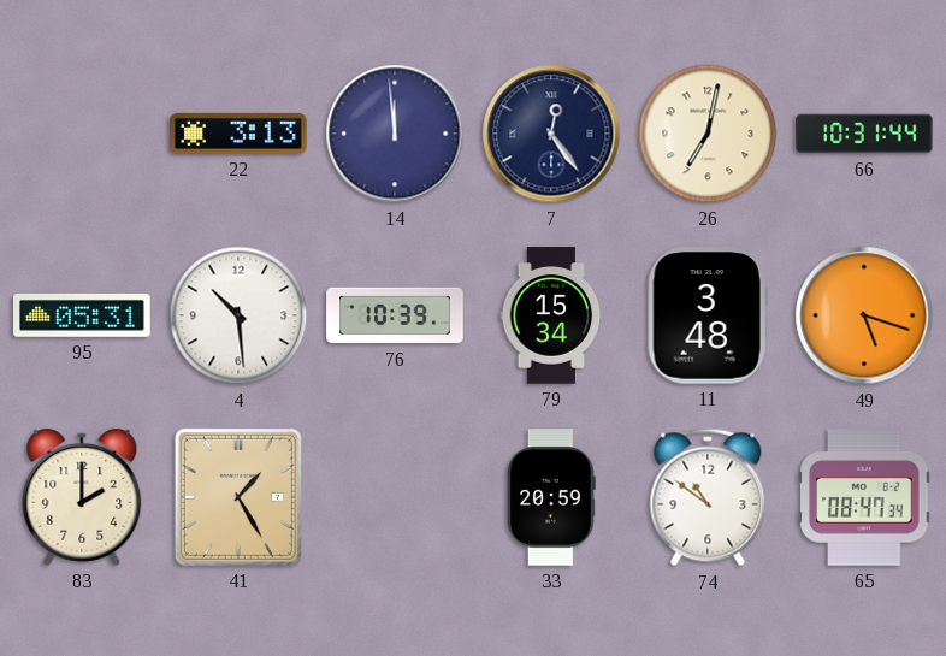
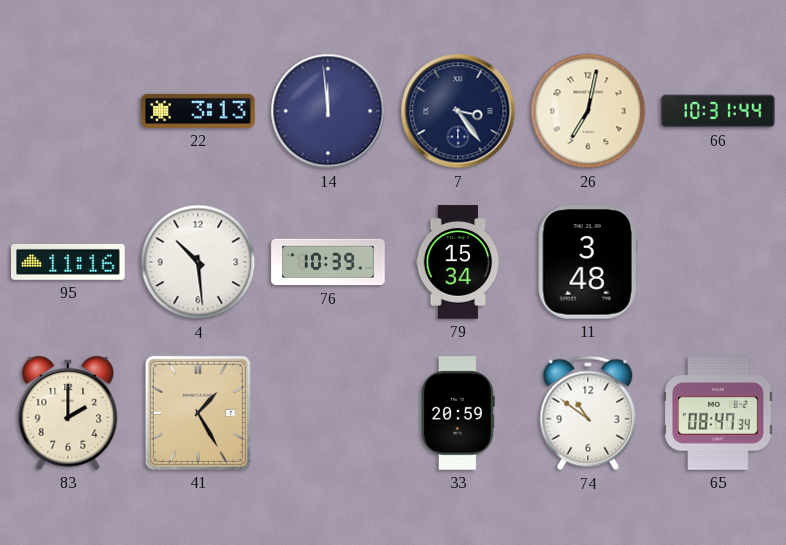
7: 12:24 -> 3:24
95: 05:31 -> 11:16
49: 5:18 -> none
